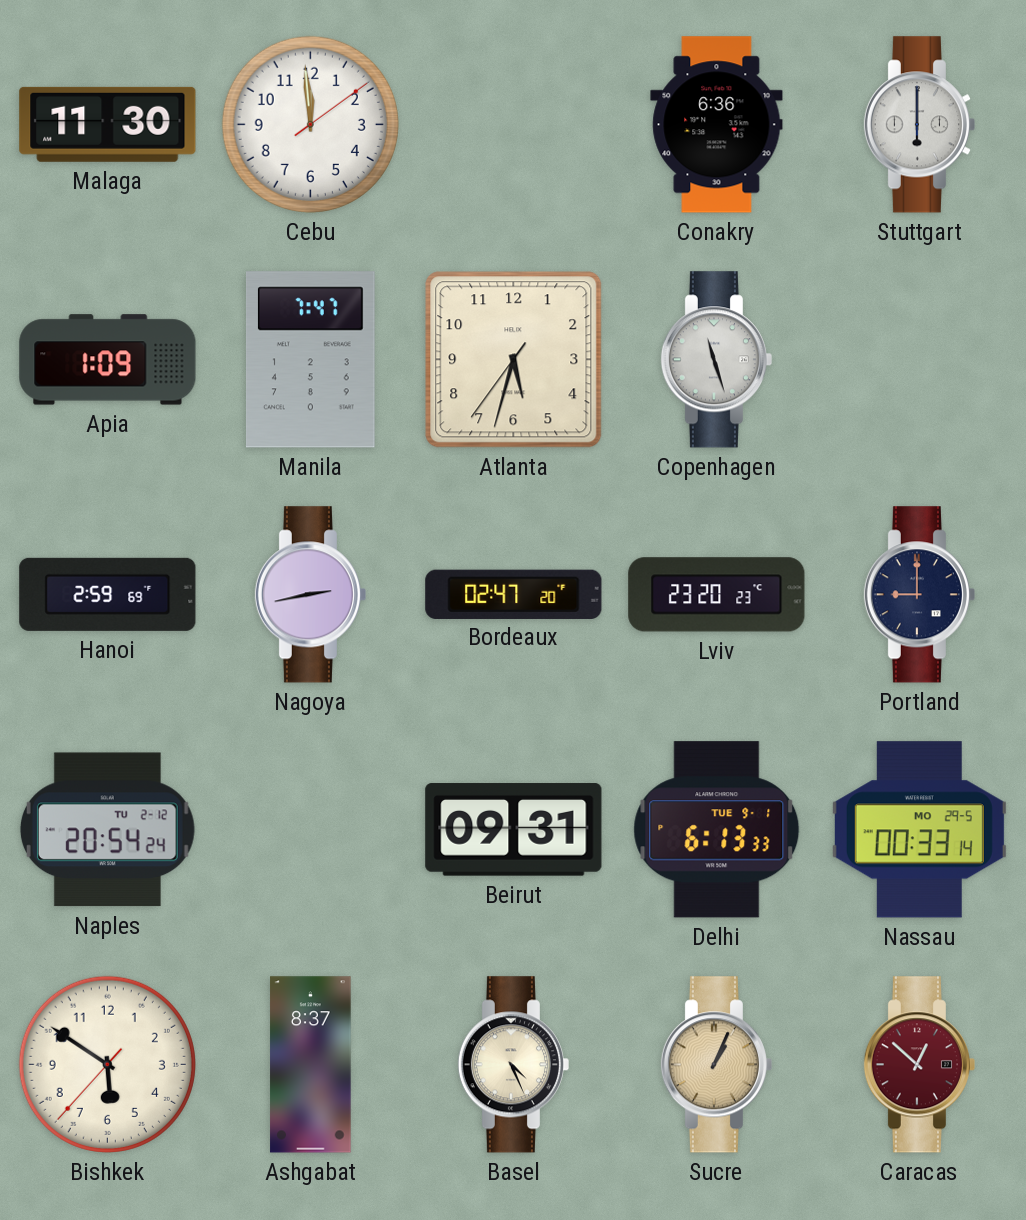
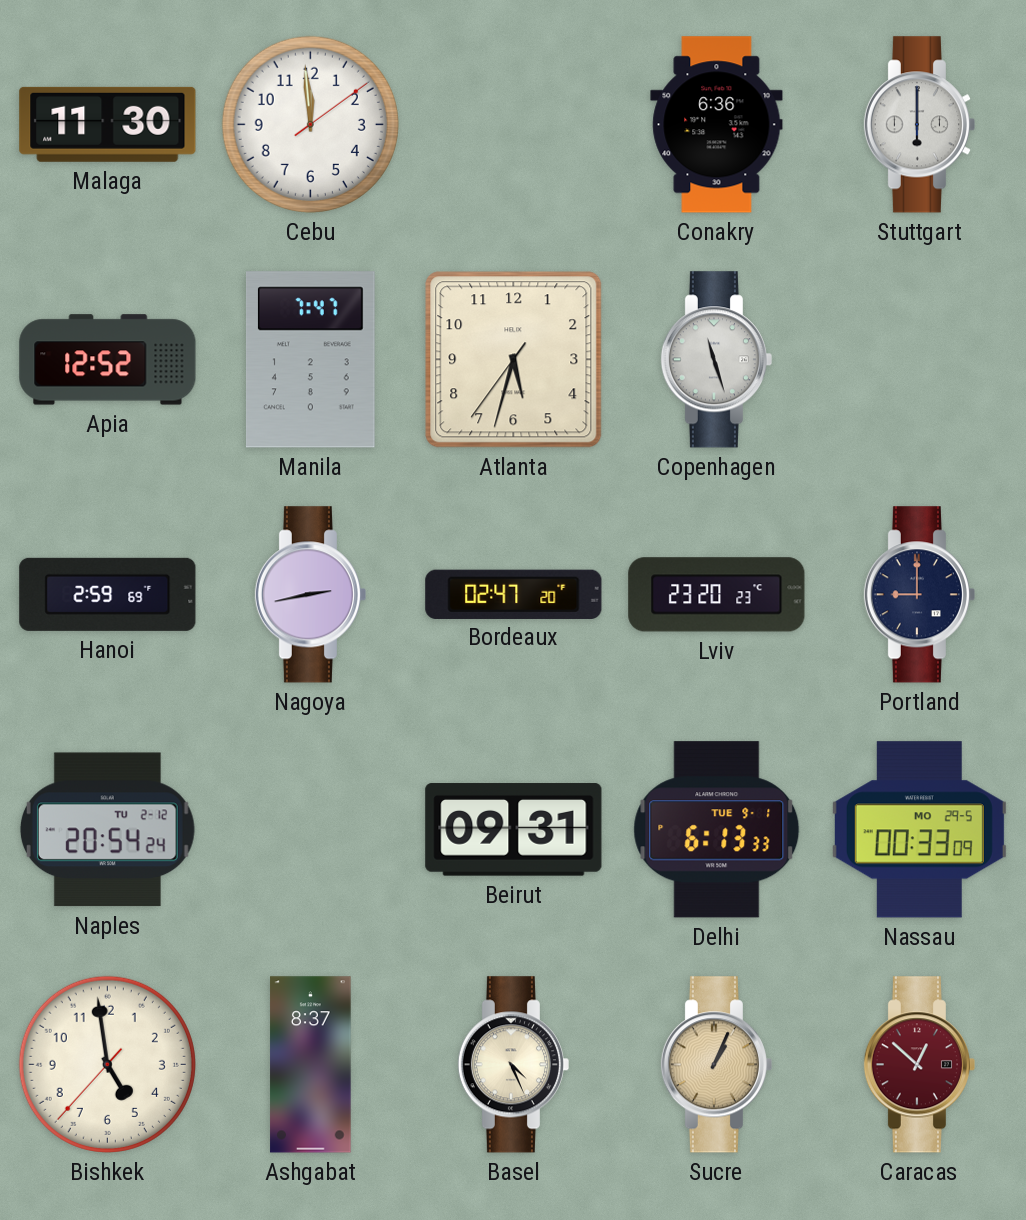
Apia: 1:09 -> 12:52
Nassau: 00:33:14 -> 00:33:09
Bishkek: 5:50 -> 4:58
